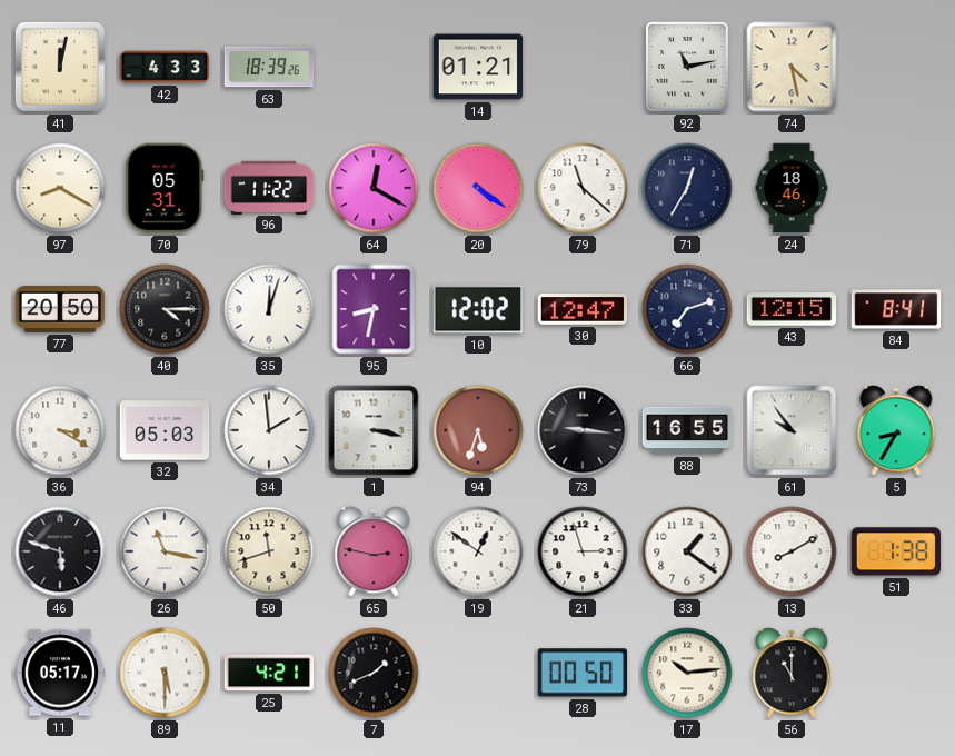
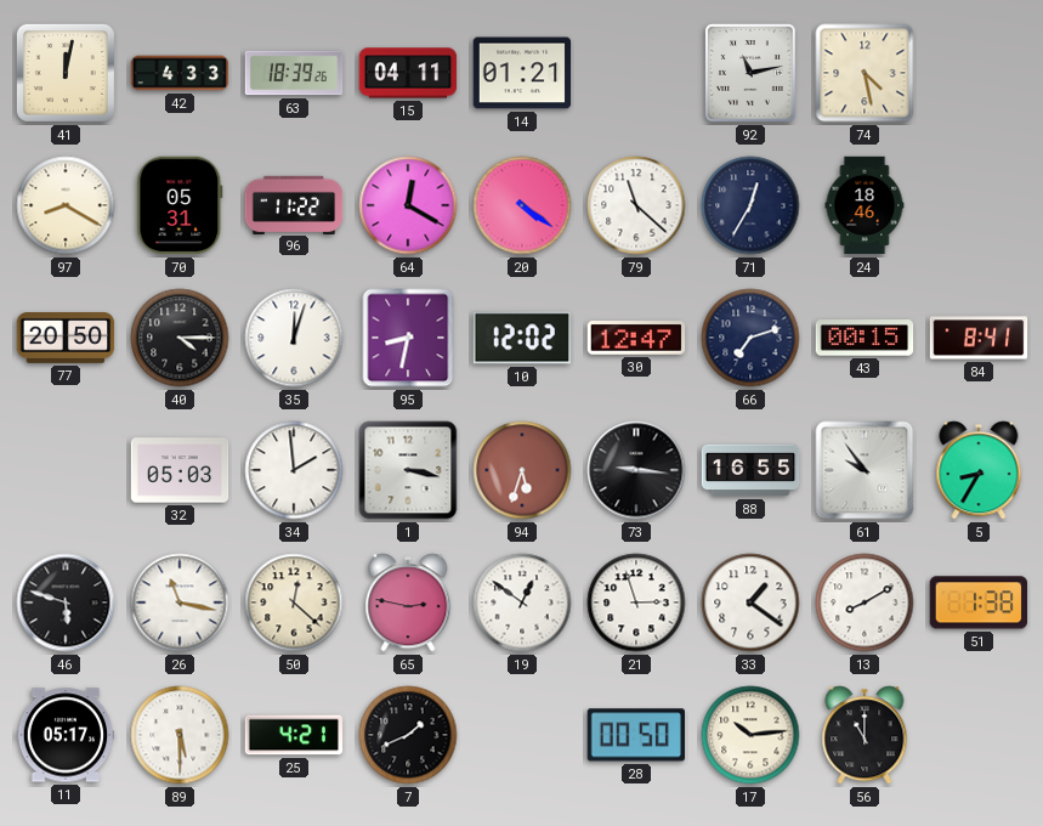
15: none -> 04:11
43: 12:15 -> 00:15
36: 3:20 -> none
50: 11:42 -> 12:22
